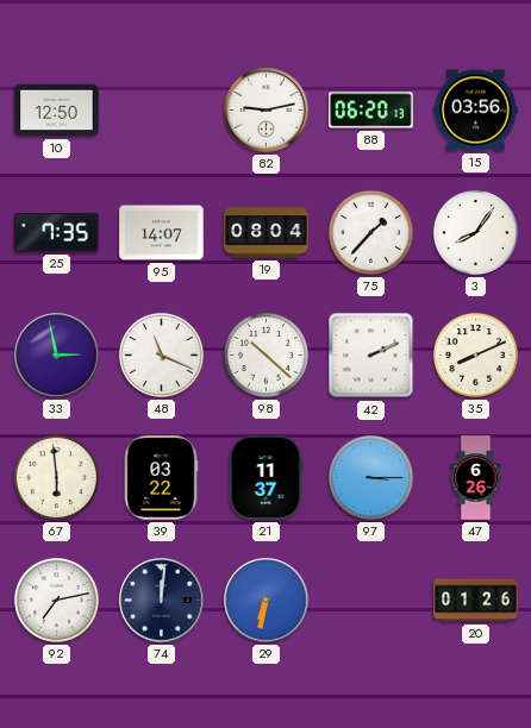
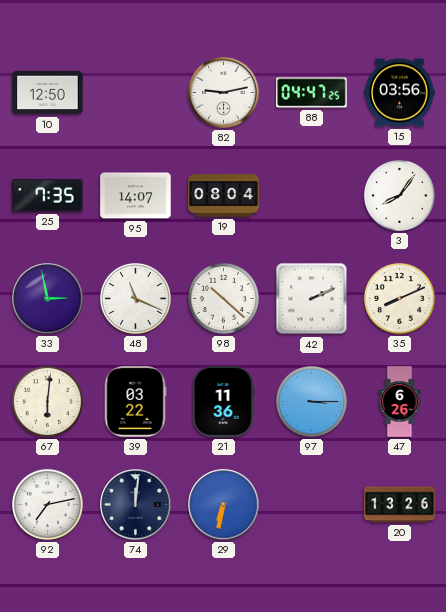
88: 06:20 -> 04:47
75: 1:37 -> none
67: 5:59 -> 6:01
21: 11:37 -> 11:36
20: 01:26 -> 13:26
